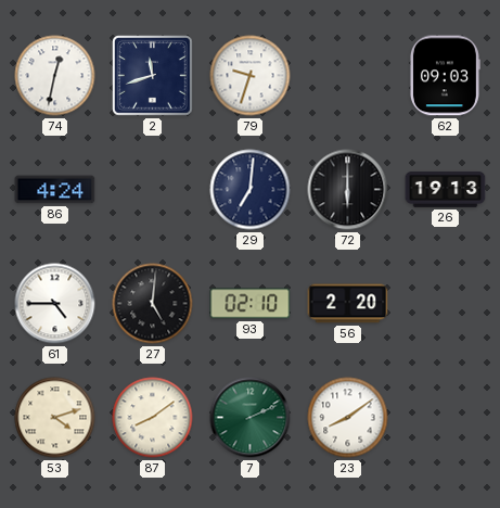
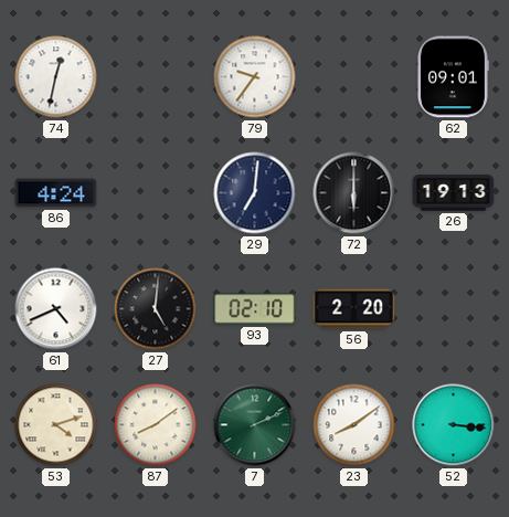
2: 11:42 -> none
79: 9:33 -> 9:36
62: 09:03 -> 09:01
61: 4:45 -> 4:41
52: none -> 3:16
